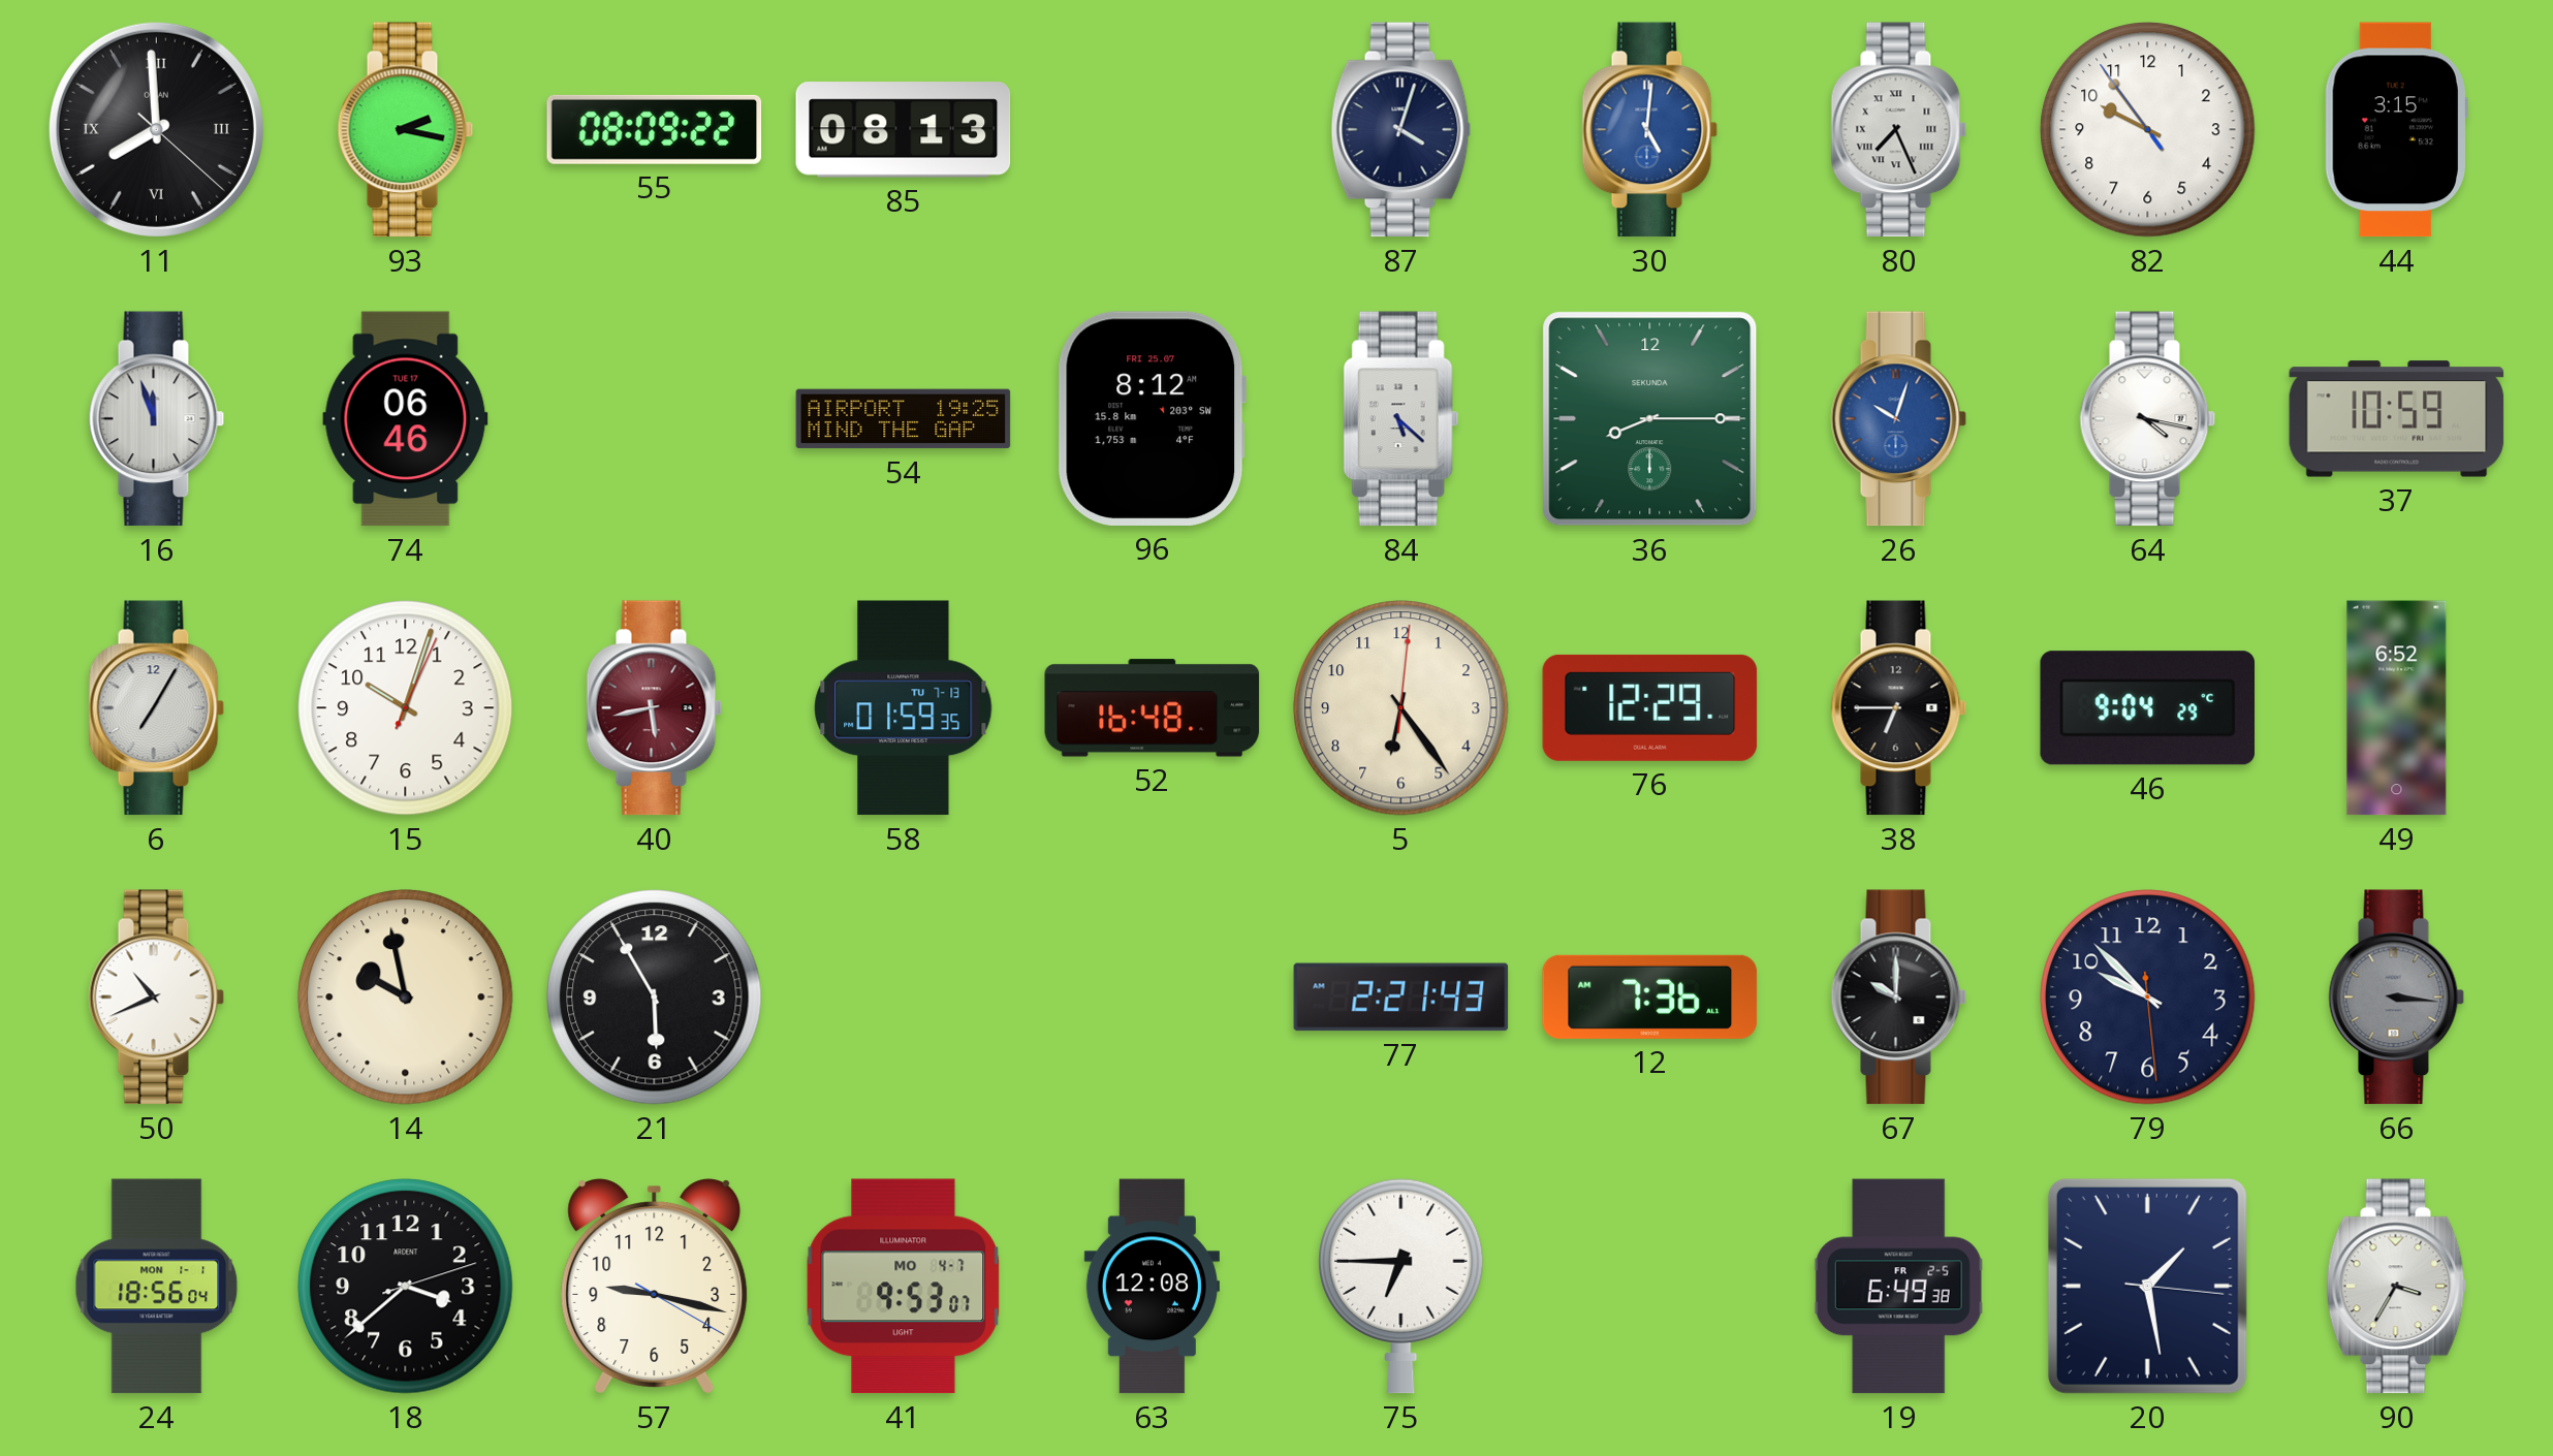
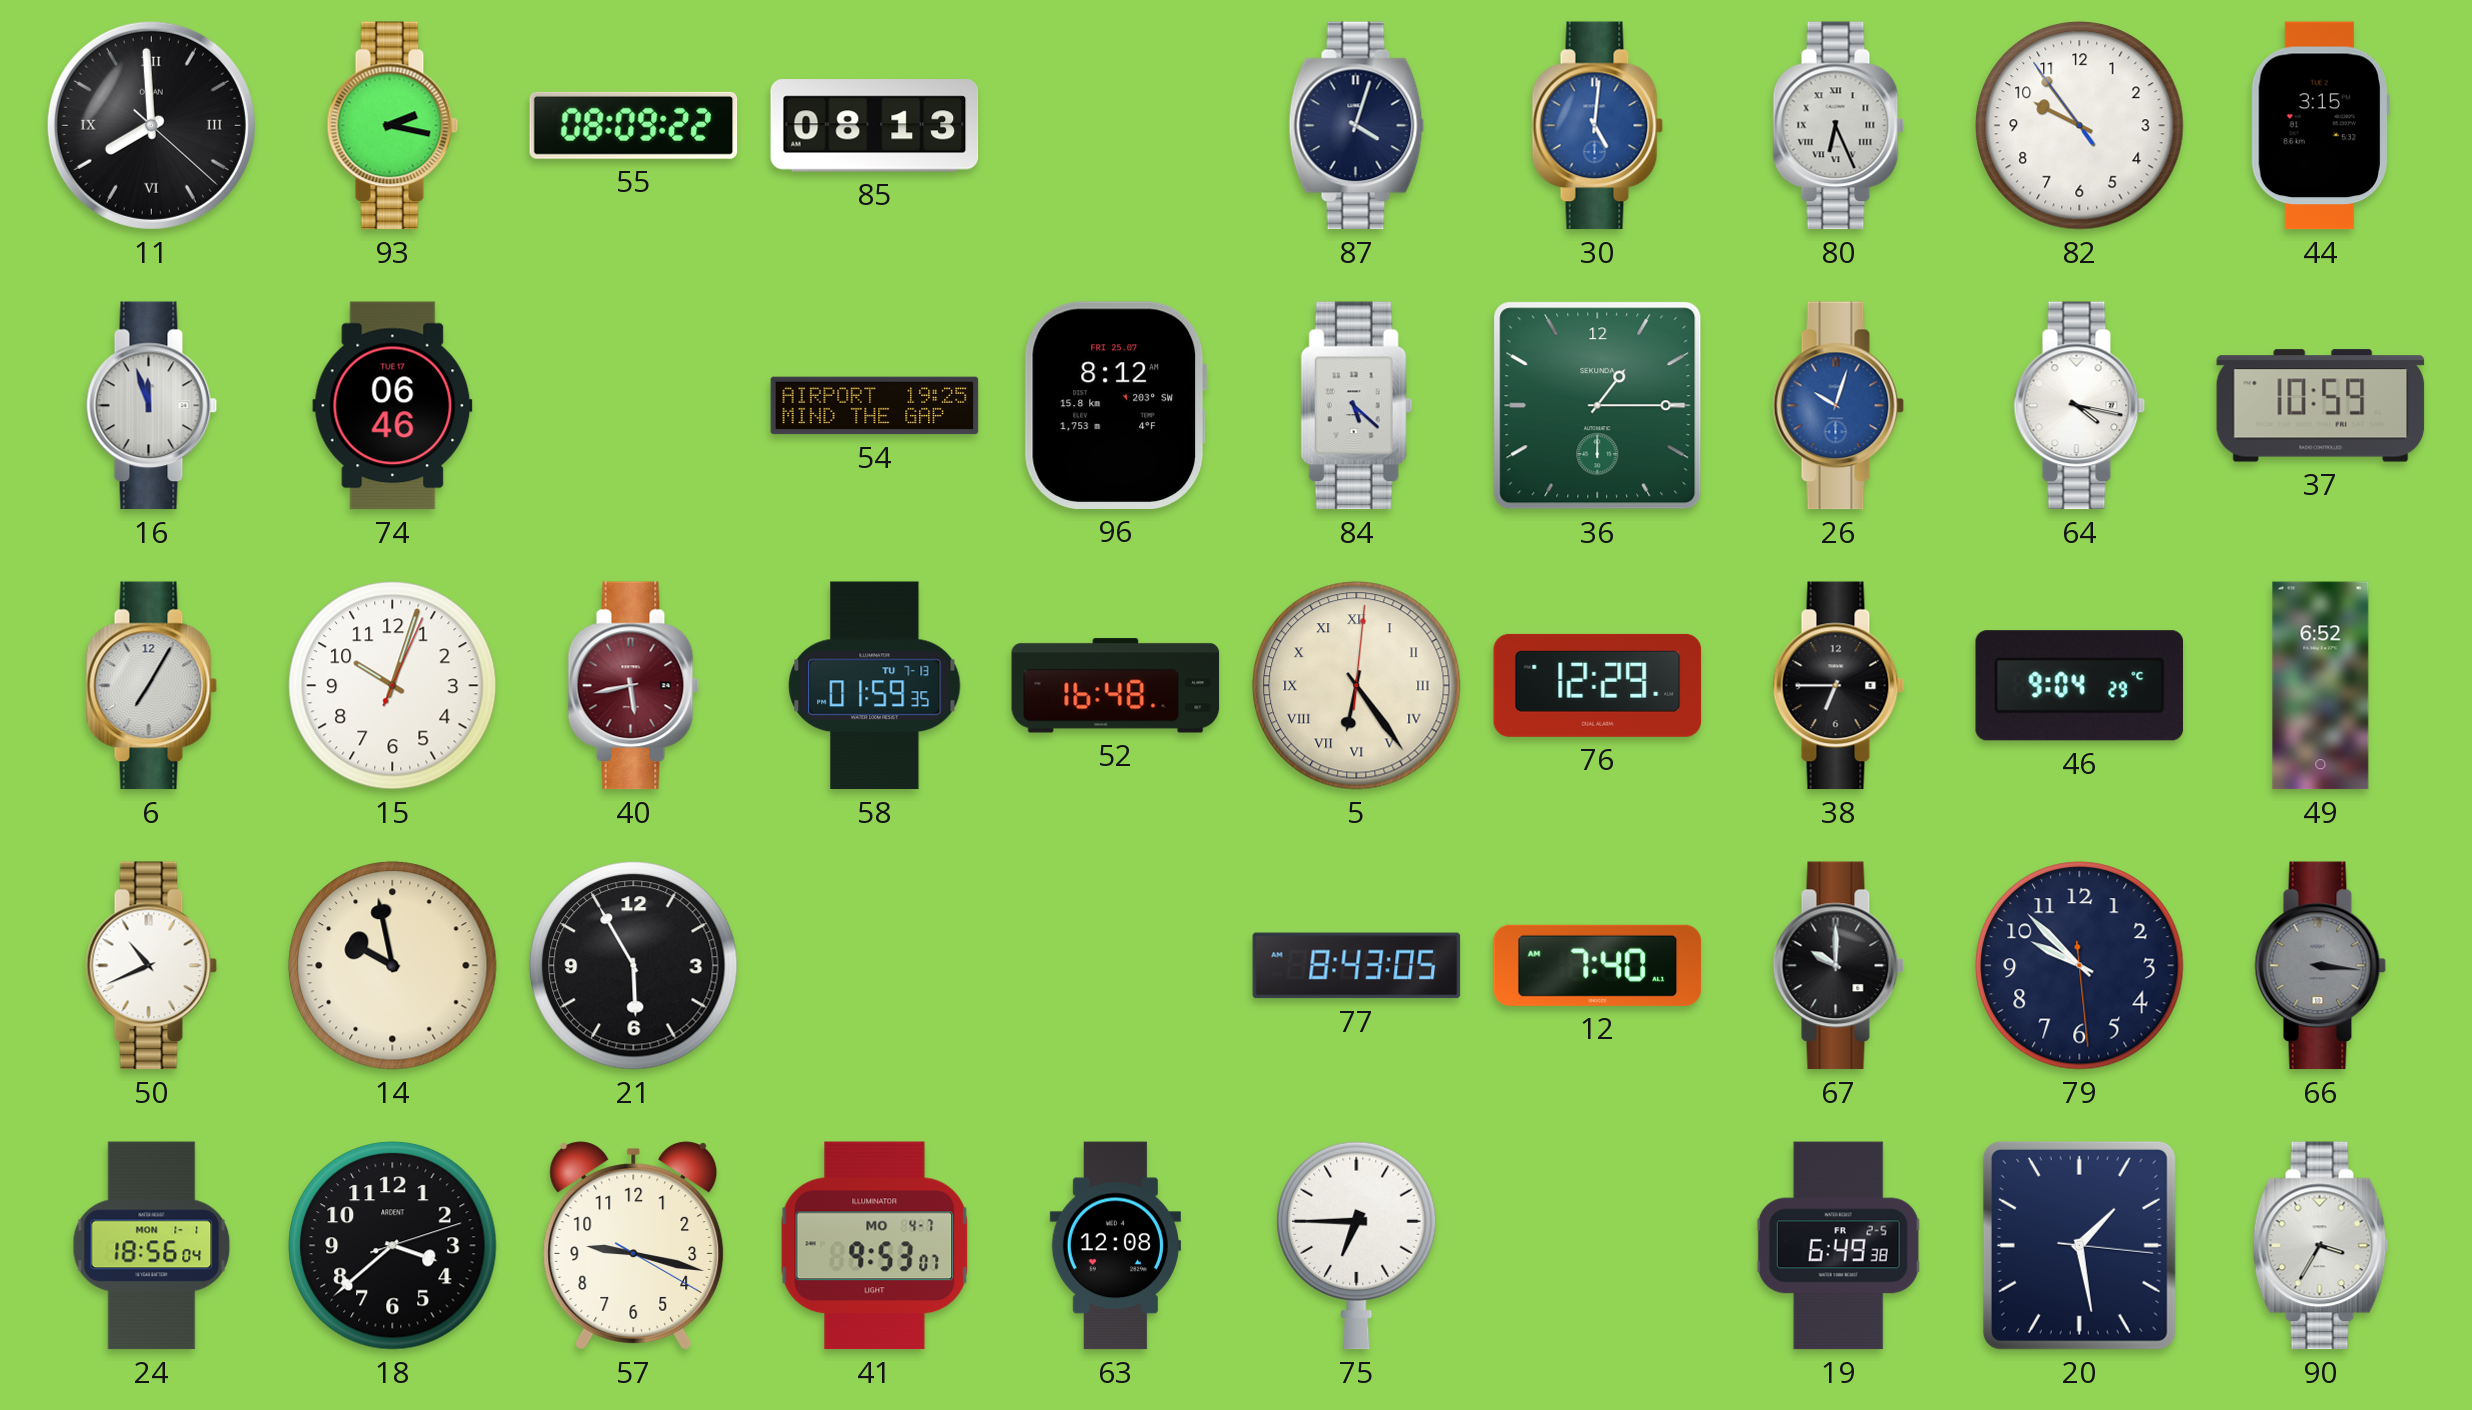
80: 7:26 -> 6:26
36: 8:15 -> 1:15
5 numerals: Arabic -> Roman
77: 2:21 -> 8:43
12: 7:36 -> 7:40
